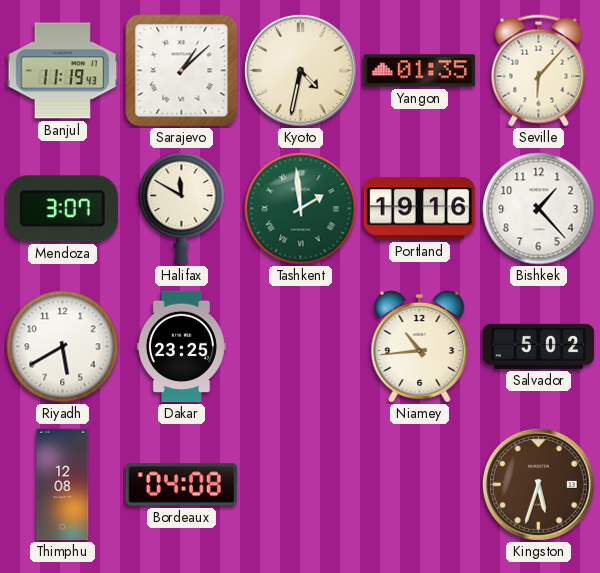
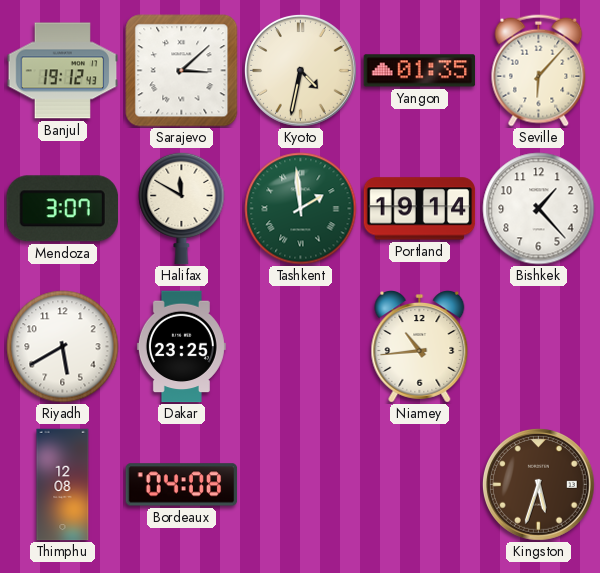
Banjul: 11:19 -> 19:12
Sarajevo: 1:08 -> 3:08
Portland: 19:16 -> 19:14
Salvador: 5:02 -> none
